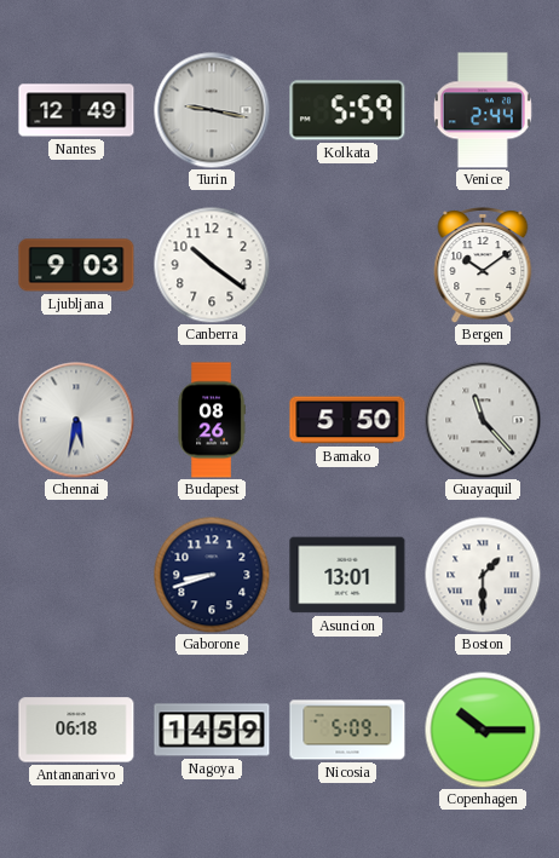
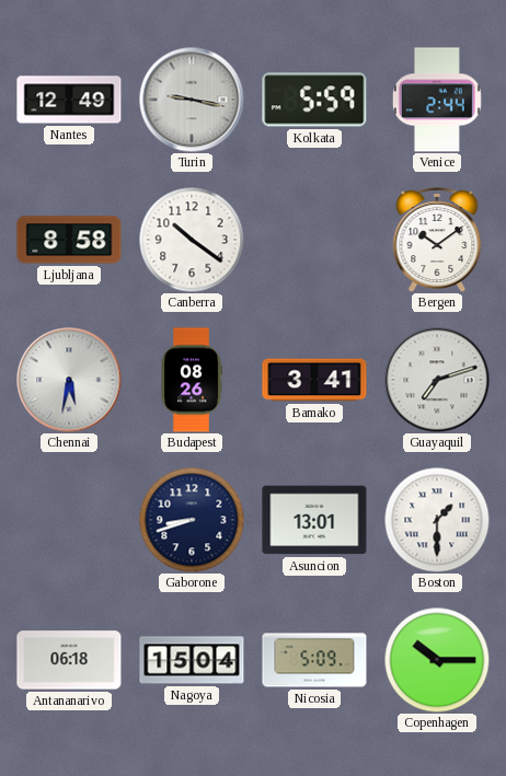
Ljubljana: 9:03 -> 8:58
Bamako: 5:50 -> 3:41
Guayaquil: 11:23 -> 7:12
Nagoya: 14:59 -> 15:04
